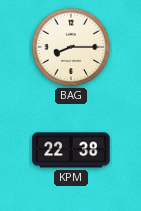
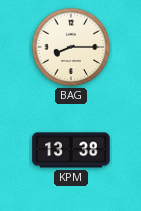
KPM: 22:38 -> 13:38
